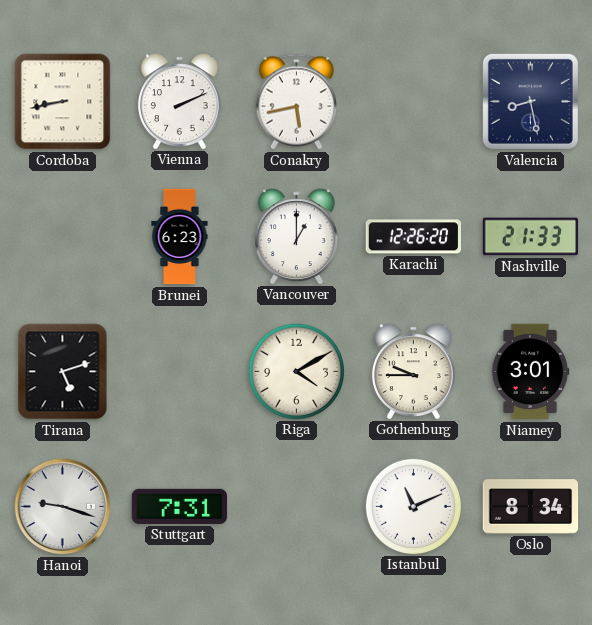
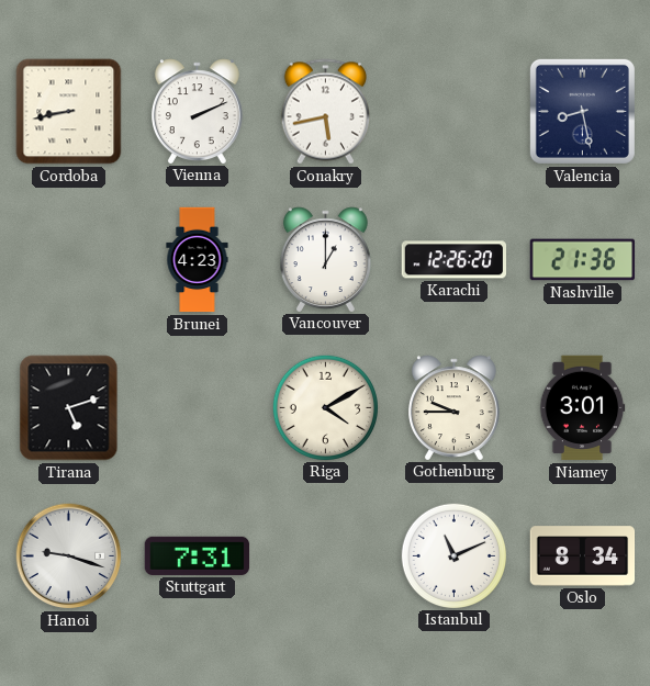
Brunei: 6:23 -> 4:23
Nashville: 21:33 -> 21:36
